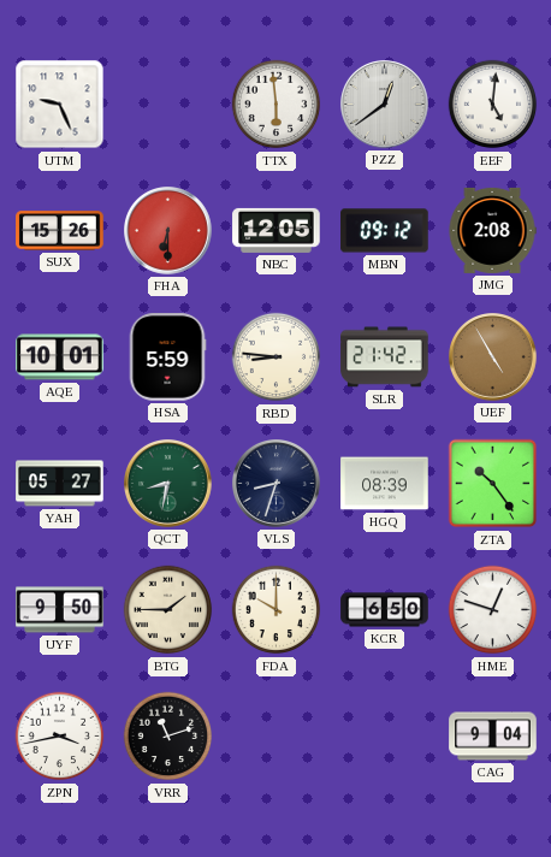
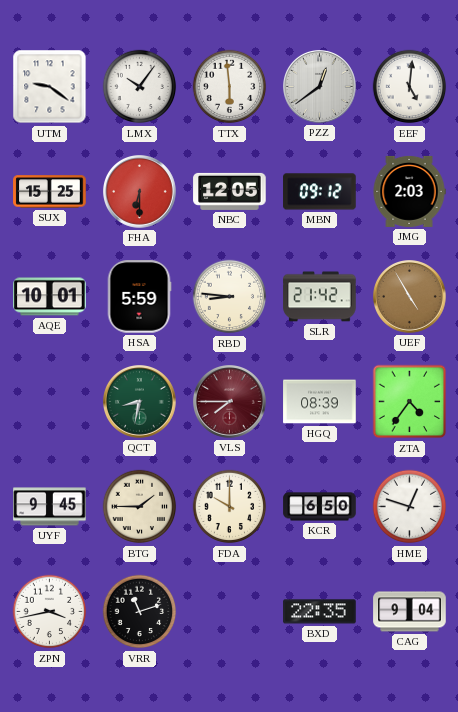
UTM: 9:26 -> 9:21
LMX: none -> 10:06
SUX: 15:26 -> 15:25
JMG: 2:08 -> 2:03
YAH: 05:27 -> none
VLS: 8:33 -> 7:45
VLS dial: navy -> burgundy
ZTA: 10:24 -> 4:36
UYF: 9:50 -> 9:45
BXD: none -> 22:35
